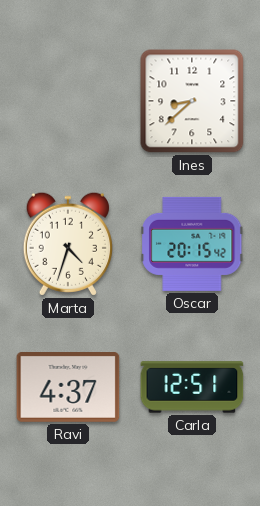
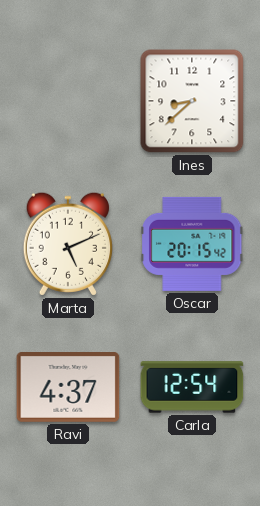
Marta: 4:33 -> 5:11
Carla: 12:51 -> 12:54
